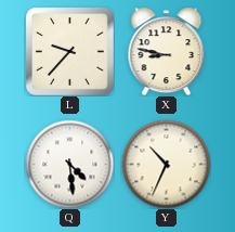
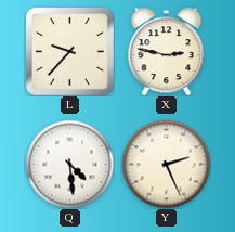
X: 8:47 -> 2:47
Y: 10:34 -> 2:26
